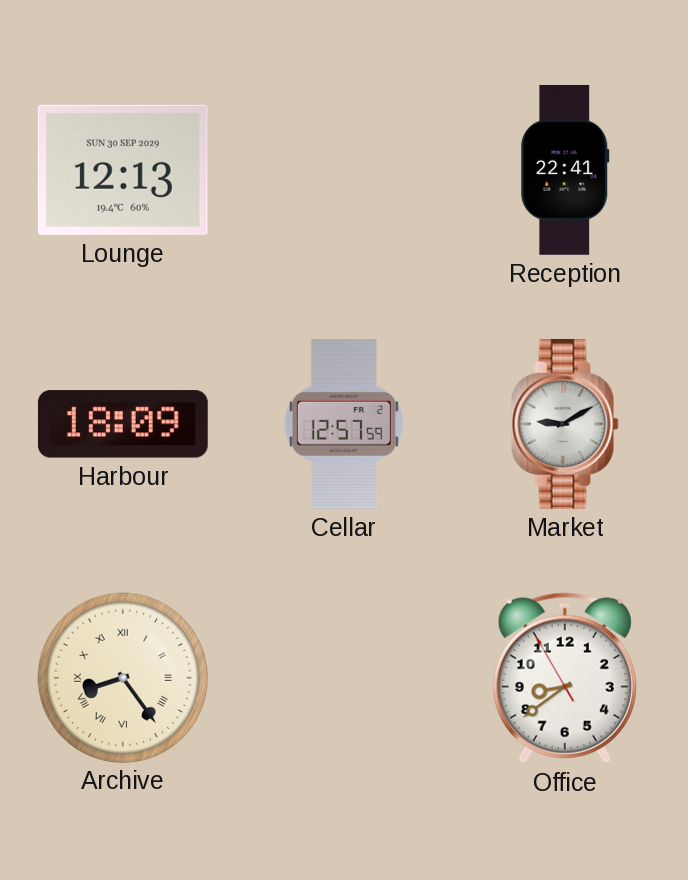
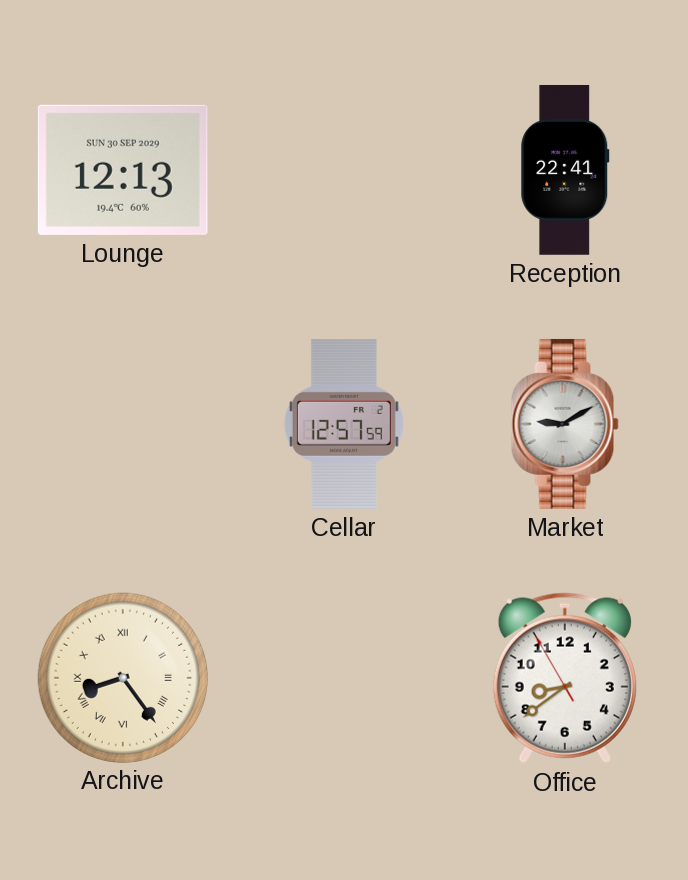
Harbour: 18:09 -> none
